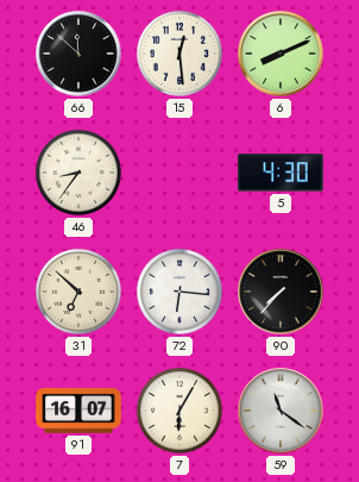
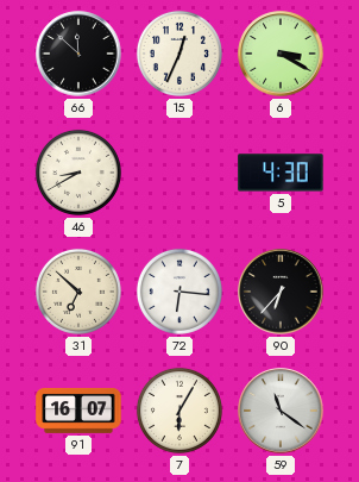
15: 12:29 -> 12:34
6: 8:11 -> 3:20
46: 8:36 -> 8:40
90: 7:37 -> 6:37
